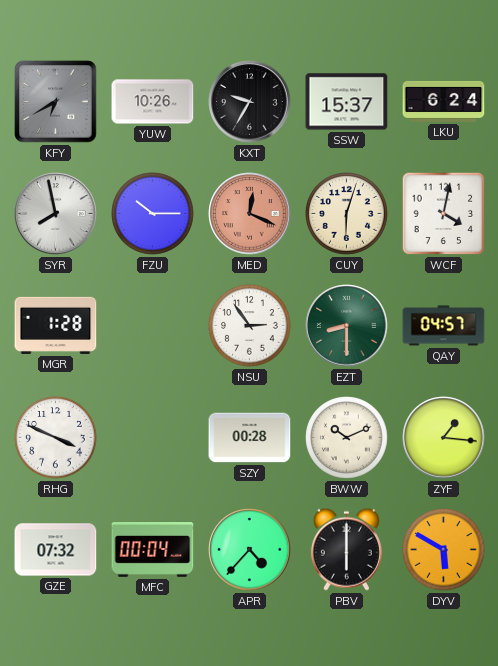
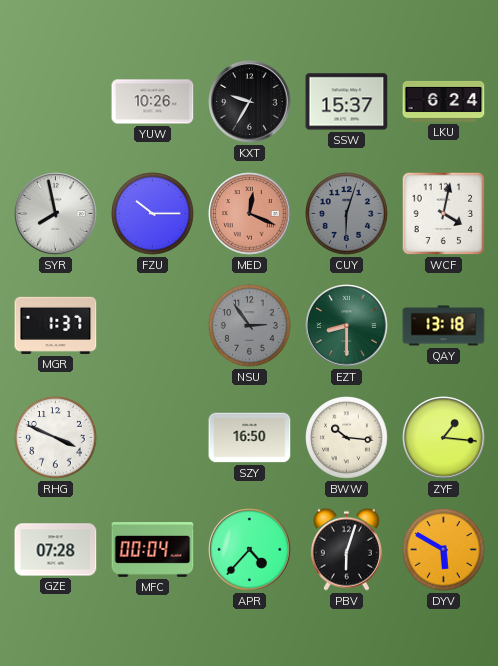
KFY: 6:40 -> none
CUY dial: cream -> grey
MGR: 1:28 -> 1:37
NSU dial: white -> grey
QAY: 04:57 -> 13:18
SZY: 00:28 -> 16:50
BWW: 10:11 -> 10:16
GZE: 07:32 -> 07:28
PBV: 6:00 -> 6:03
